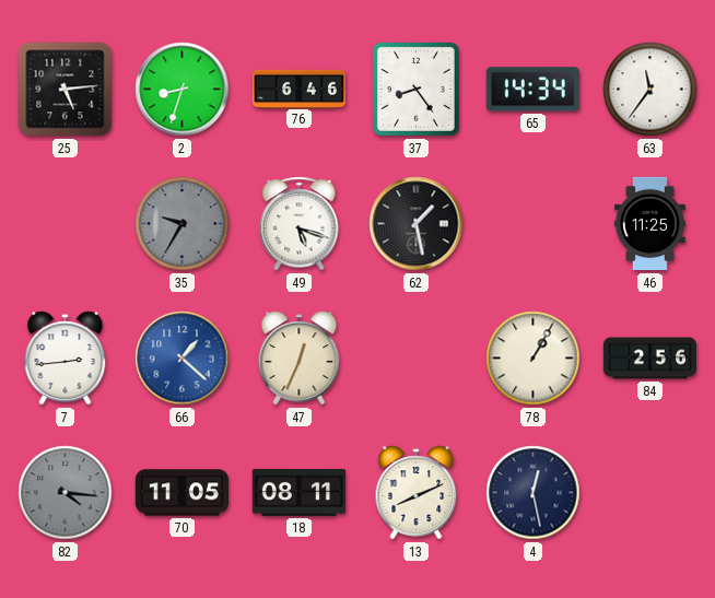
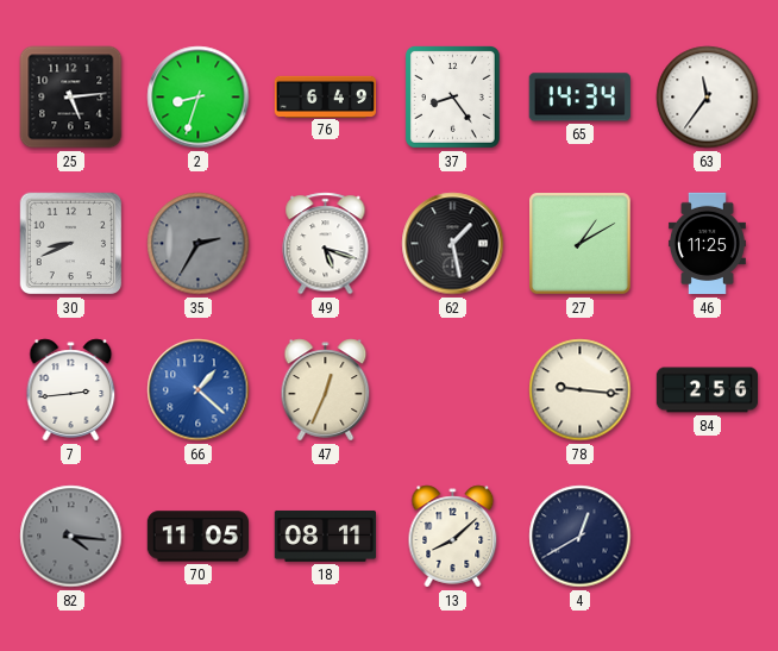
76: 6:46 -> 6:49
30: none -> 8:41
35: 9:35 -> 2:35
27: none -> 1:10
78: 1:05 -> 9:16
13: 8:11 -> 8:08
4: 12:28 -> 12:40
